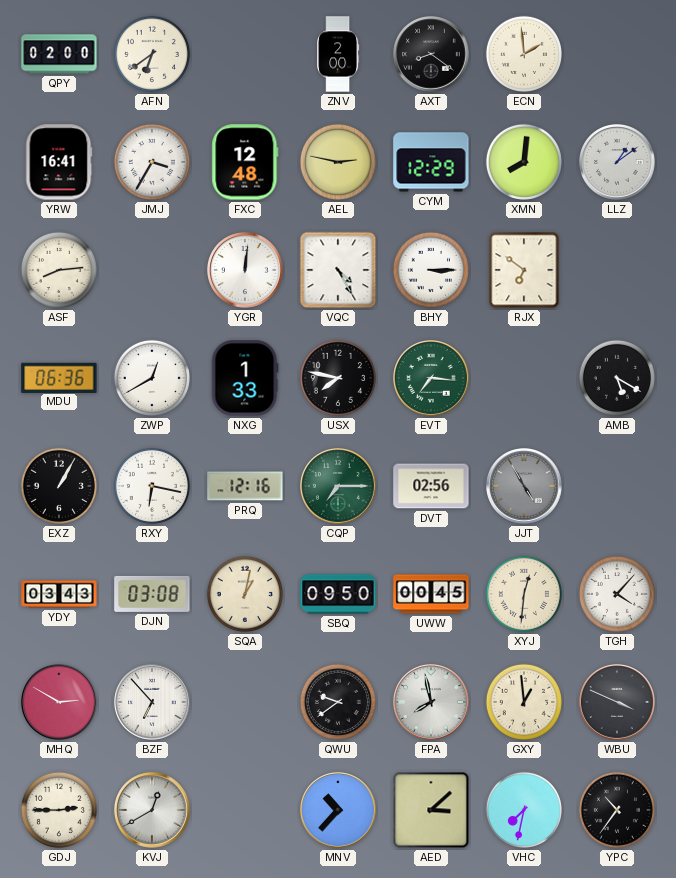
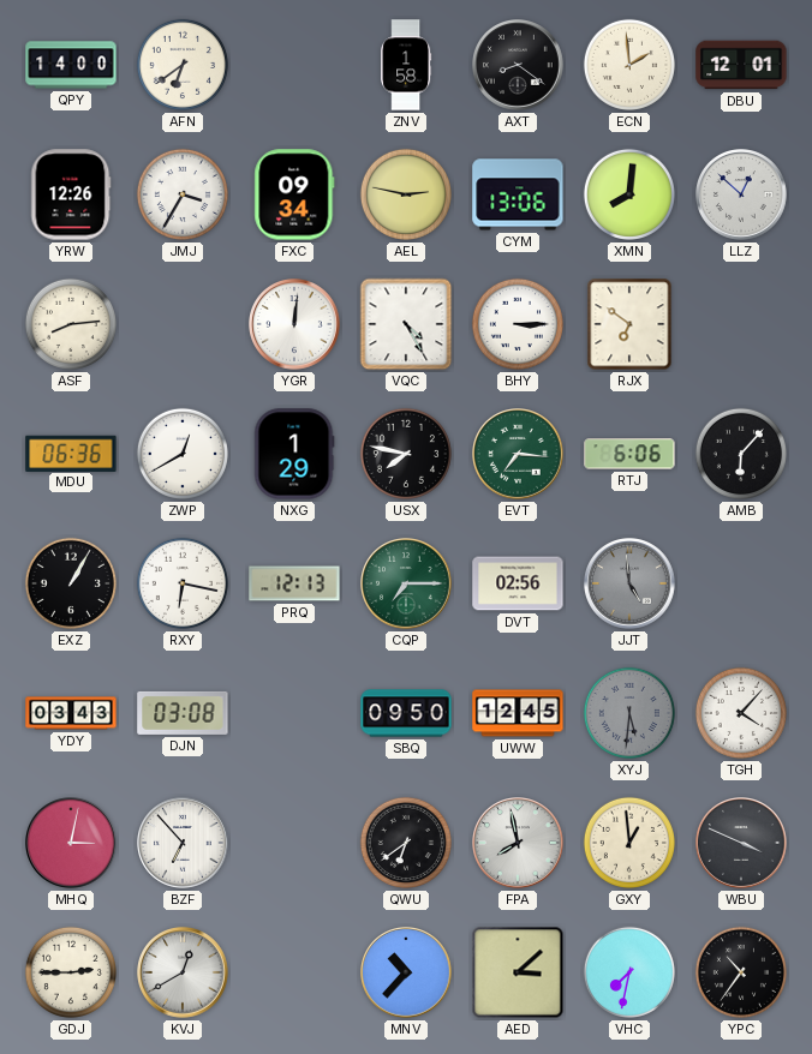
QPY: 02:00 -> 14:00
ZNV: 2:00 -> 1:58
DBU: none -> 12:01
YRW: 16:41 -> 12:26
FXC: 12:48 -> 09:34
CYM: 12:29 -> 13:06
LLZ: 1:09 -> 12:52
NXG: 1:33 -> 1:29
RTJ: none -> 6:06
AMB: 5:20 -> 6:07
PRQ: 12:16 -> 12:13
JJT: 4:55 -> 4:59
SQA: 1:02 -> none
UWW: 00:45 -> 12:45
XYJ: 12:31 -> 5:31
XYJ dial: cream -> grey
MHQ: 2:50 -> 3:02
QWU: 9:39 -> 6:39
